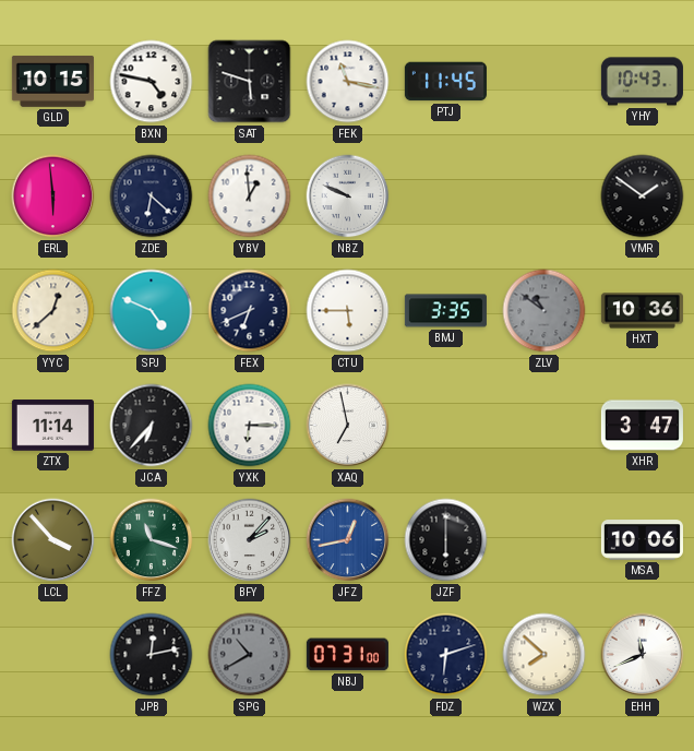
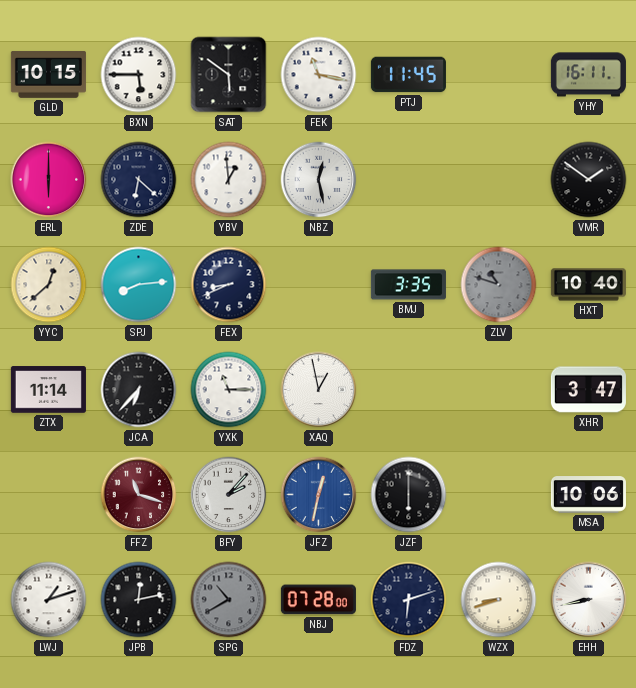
BXN: 4:47 -> 5:45
SAT: 5:48 -> 5:51
YHY: 10:43 -> 16:11
ERL: 5:59 -> 6:00
NBZ: 9:49 -> 12:28
SPJ: 4:49 -> 8:14
FEX: 6:41 -> 8:41
CTU: 5:45 -> none
ZLV: 10:51 -> 10:48
HXT: 10:36 -> 10:40
YXK: 6:15 -> 11:15
XAQ: 6:58 -> 12:58
LCL: 3:53 -> none
FFZ dial: green -> burgundy
JFZ: 12:43 -> 12:32
LWJ: none -> 1:12
NBJ: 07:31 -> 07:28
WZX: 7:52 -> 8:42
EHH: 11:41 -> 8:43
